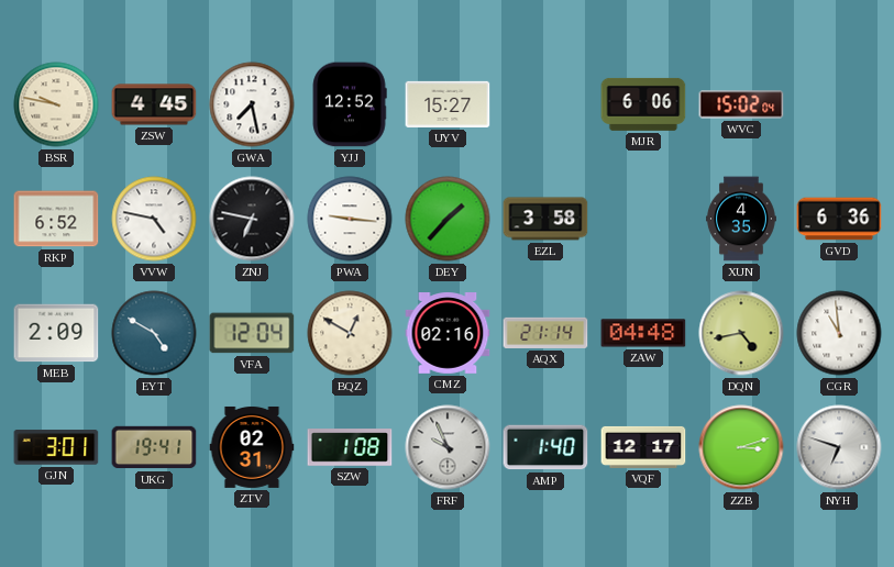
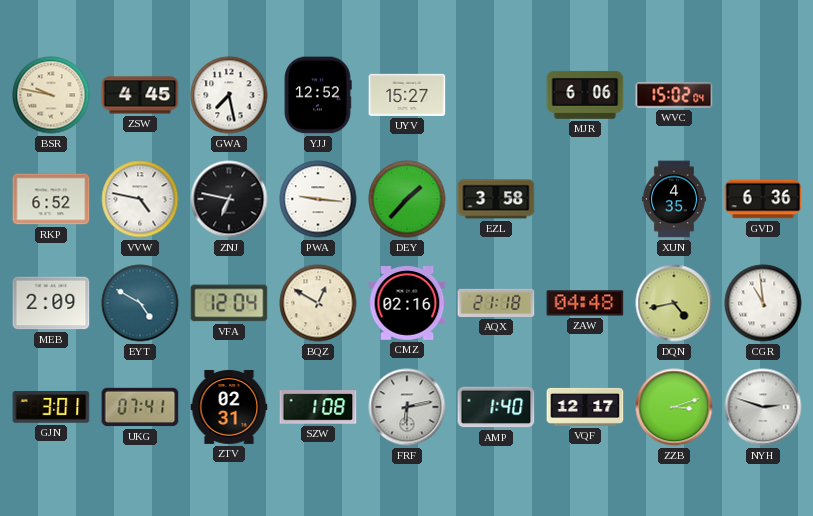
AQX: 21:14 -> 21:18
UKG: 19:41 -> 07:41
FRF: 9:56 -> 6:13
NYH: 6:48 -> 2:48
